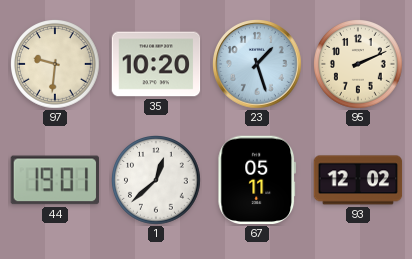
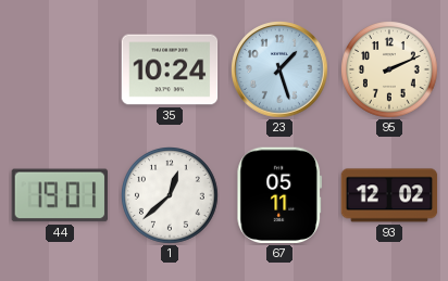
97: 9:31 -> none
35: 10:20 -> 10:24
